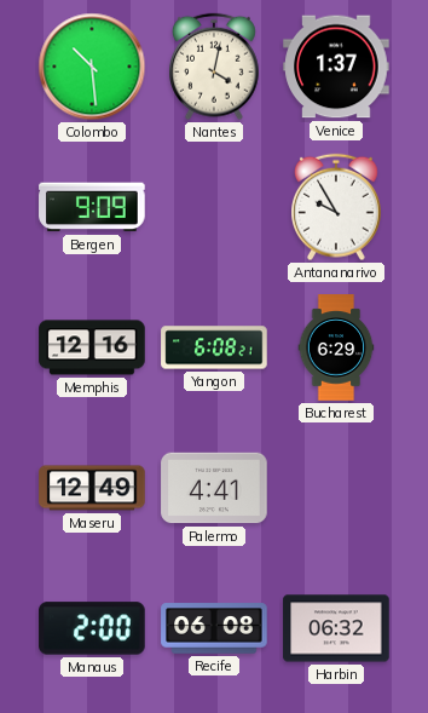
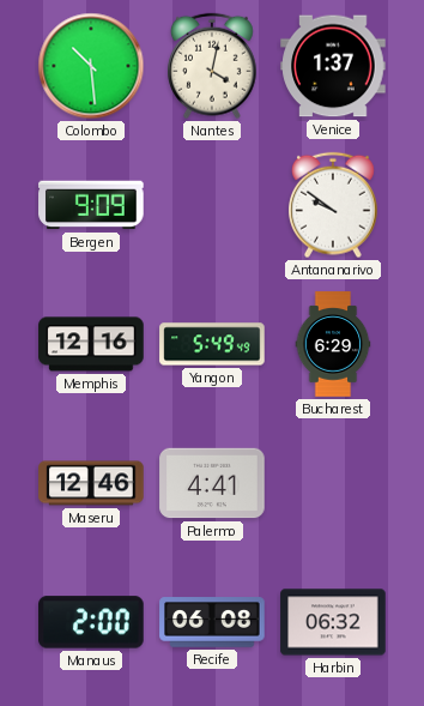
Antananarivo: 9:55 -> 9:51
Yangon: 6:08 -> 5:49
Maseru: 12:49 -> 12:46
